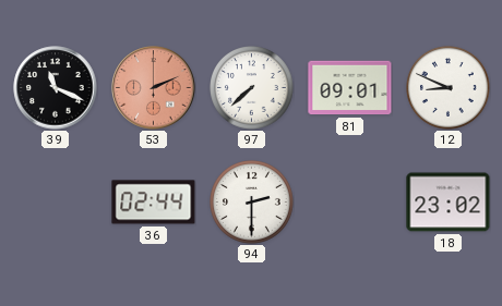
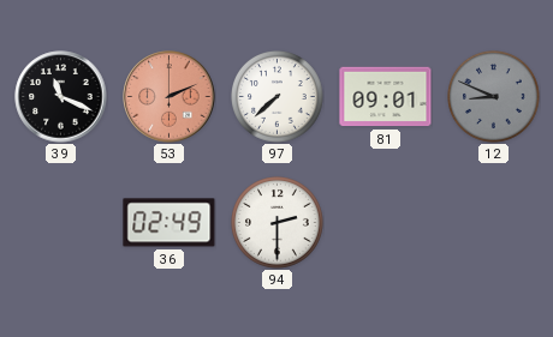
12 dial: white -> grey
36: 02:44 -> 02:49
18: 23:02 -> none
